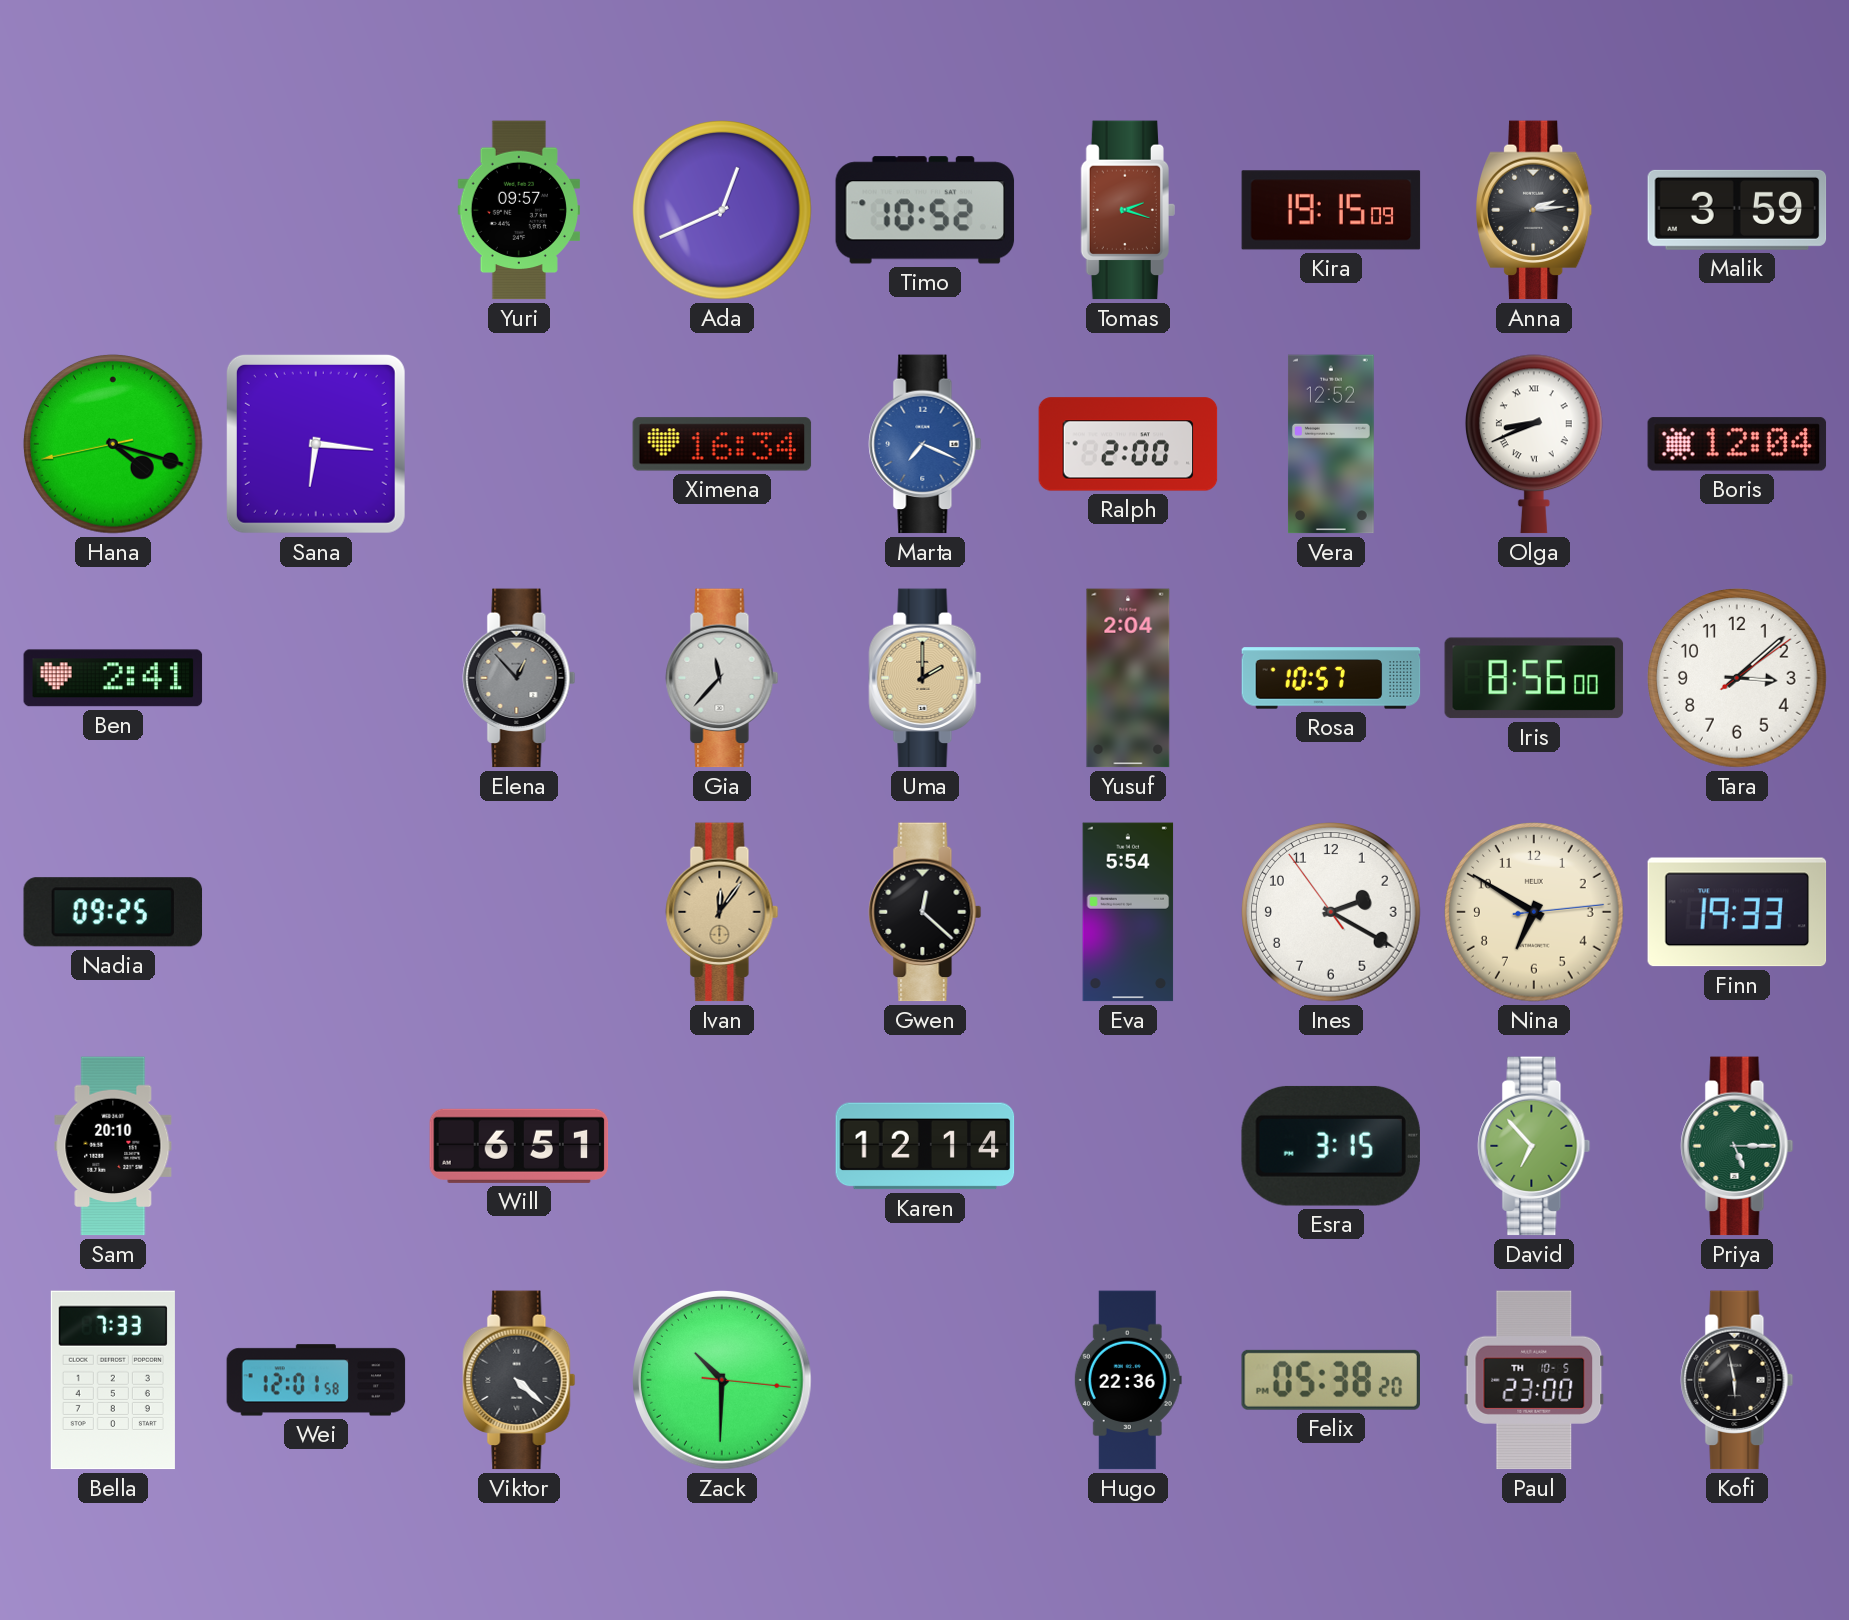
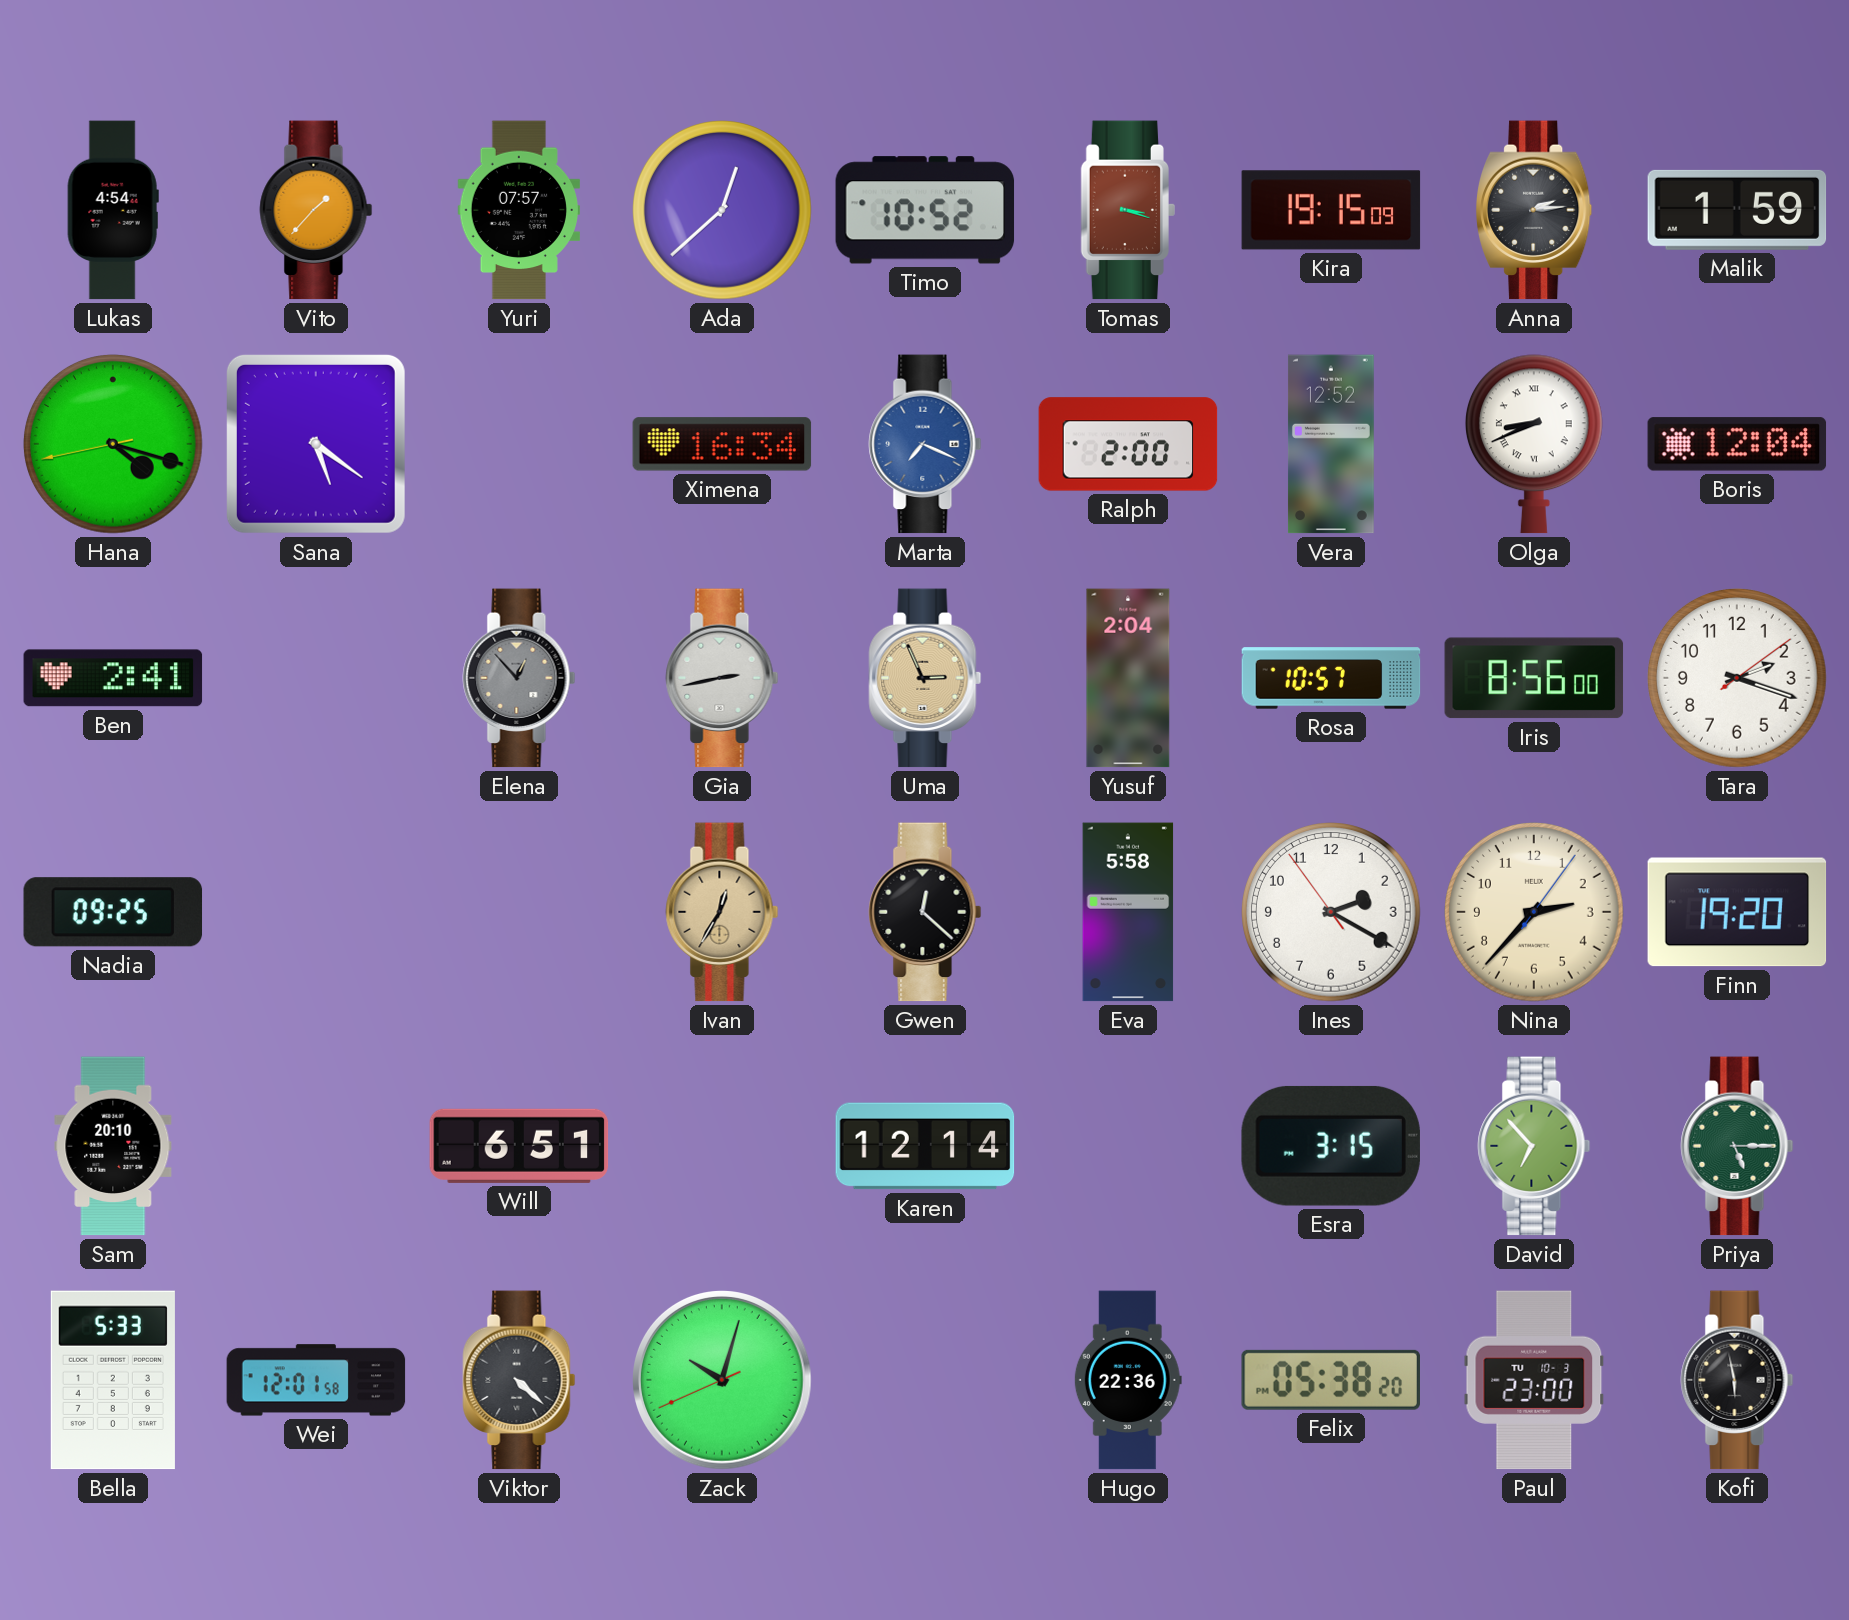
Lukas: none -> 4:54
Vito: none -> 1:37
Yuri: 09:57 -> 07:57
Ada: 12:41 -> 12:38
Tomas: 2:18 -> 3:18
Malik: 3:59 -> 1:59
Sana: 6:16 -> 5:21
Gia: 11:37 -> 2:43
Uma: 2:00 -> 2:56
Tara: 3:08 -> 2:18
Ivan: 12:06 -> 12:35
Eva: 5:54 -> 5:58
Nina: 6:50 -> 2:37
Finn: 19:33 -> 19:20
Bella: 7:33 -> 5:33
Zack: 10:30 -> 10:02
Paul date: TH 10-5 -> TU 10-3
